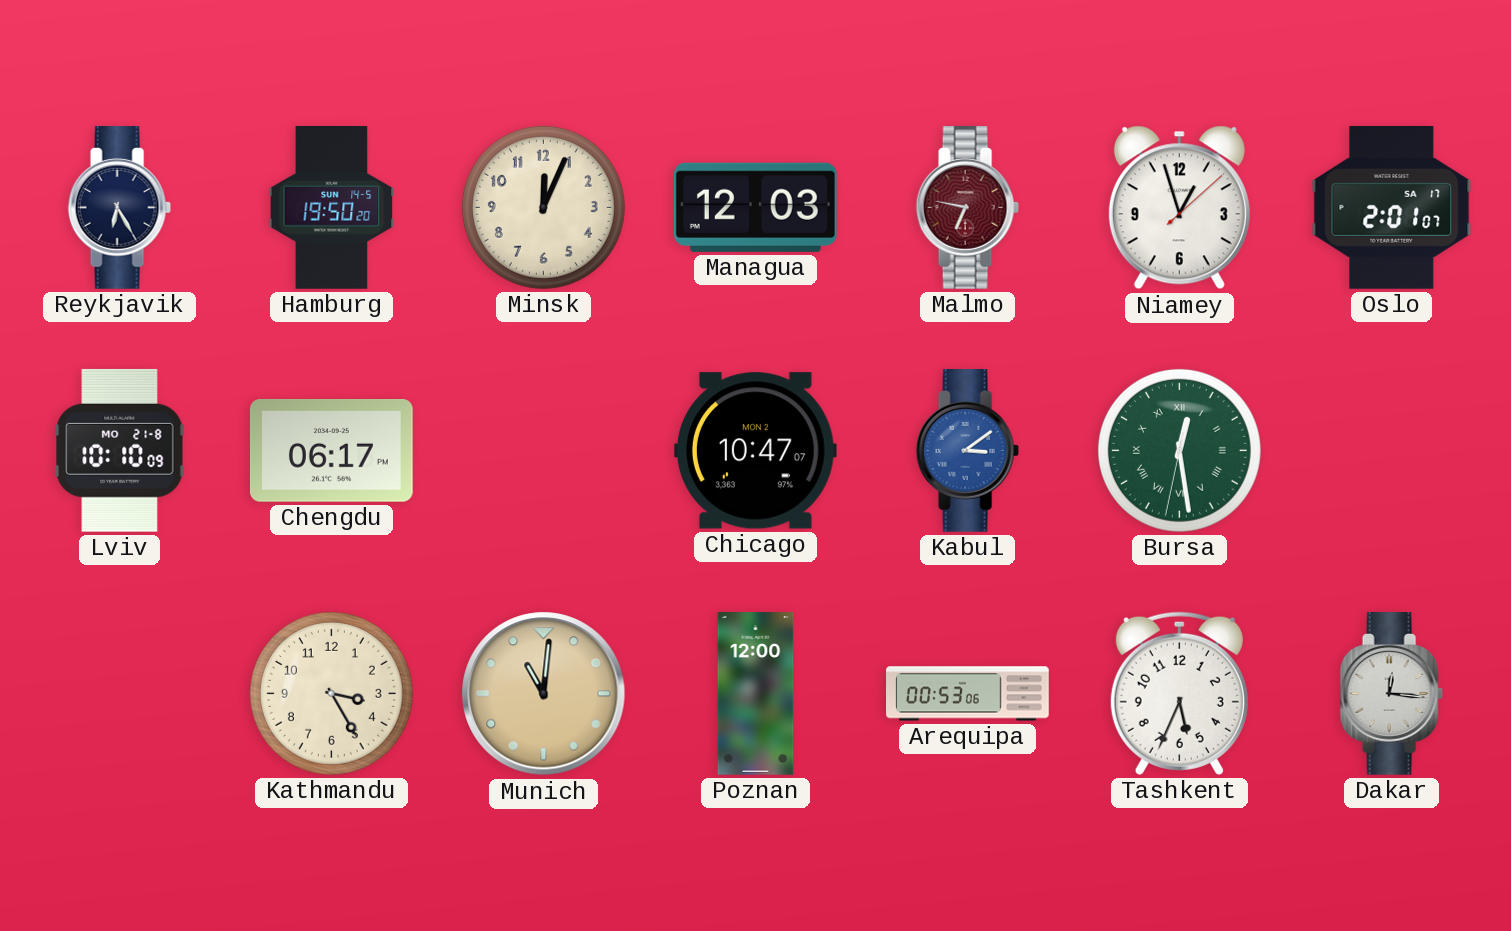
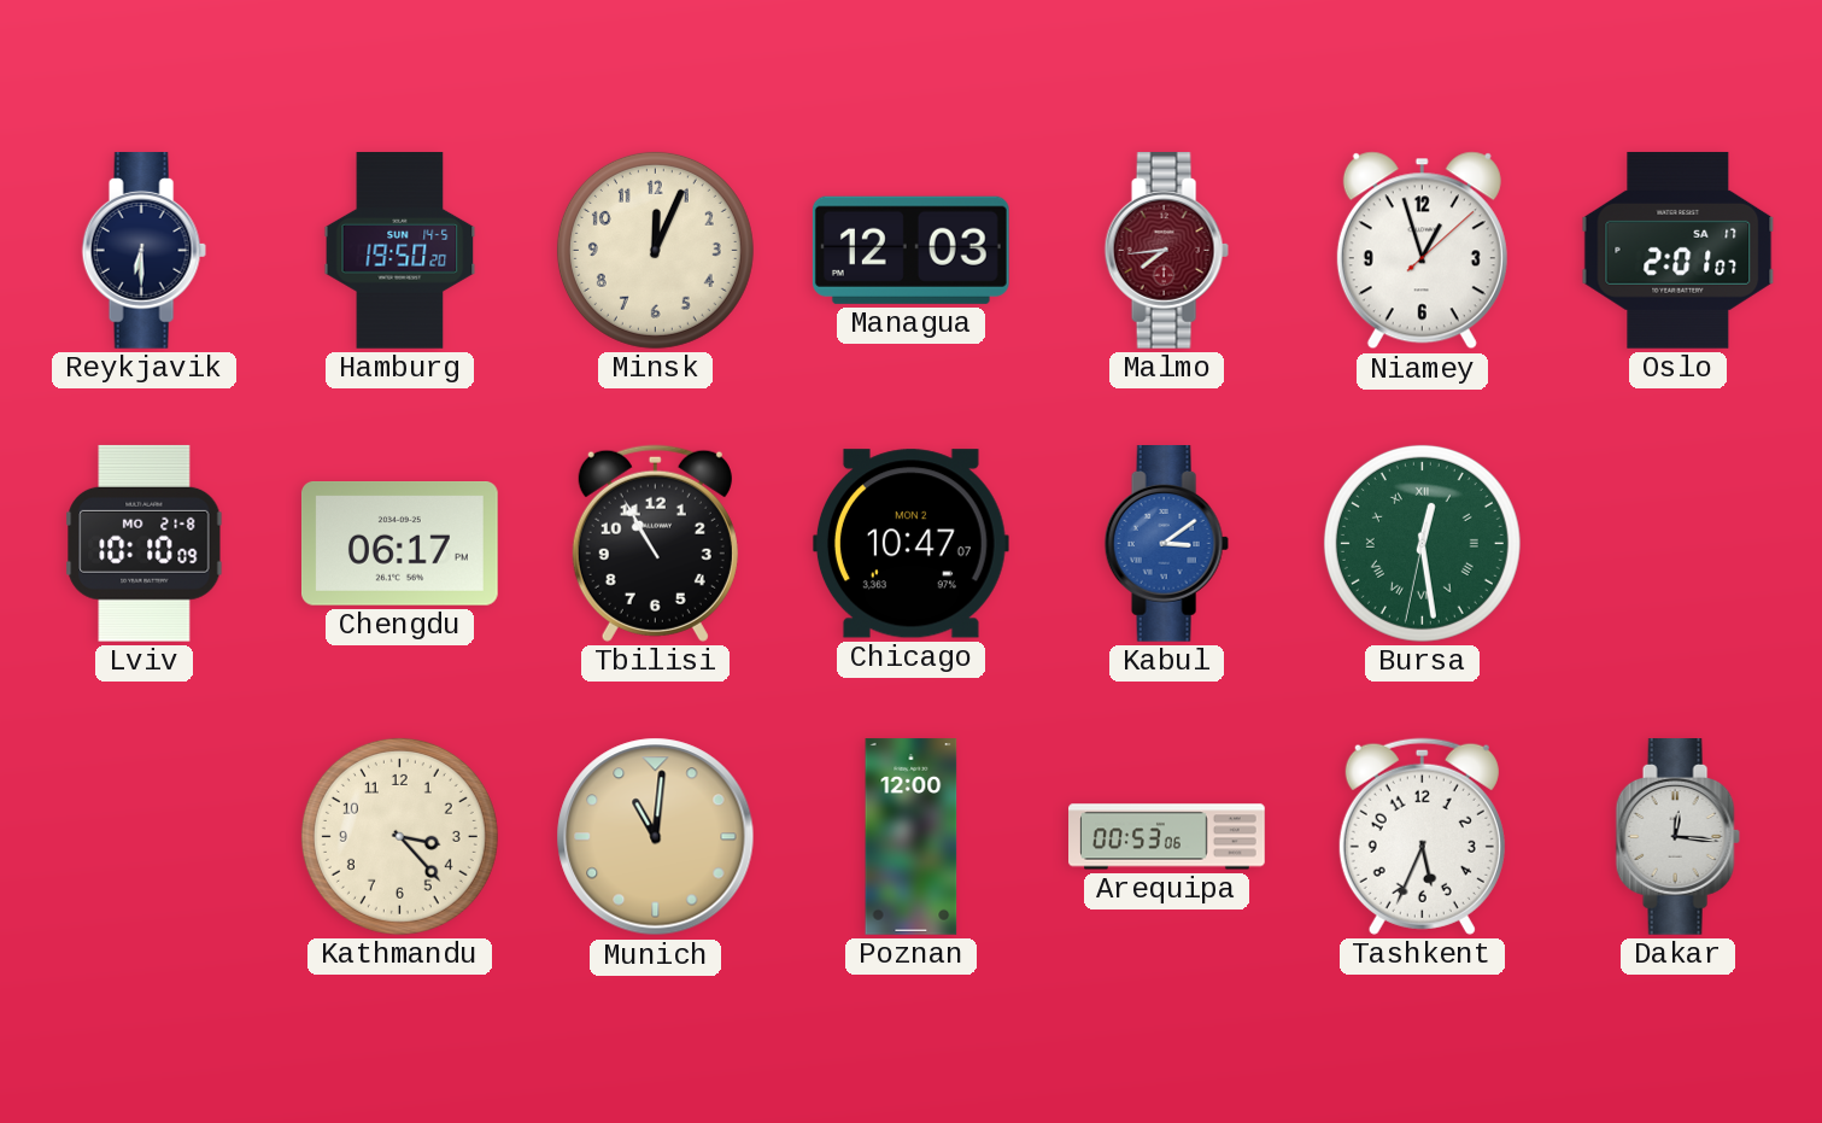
Reykjavik: 6:25 -> 6:30
Malmo: 6:47 -> 7:44
Tbilisi: none -> 10:55
Kathmandu: 3:25 -> 3:23
